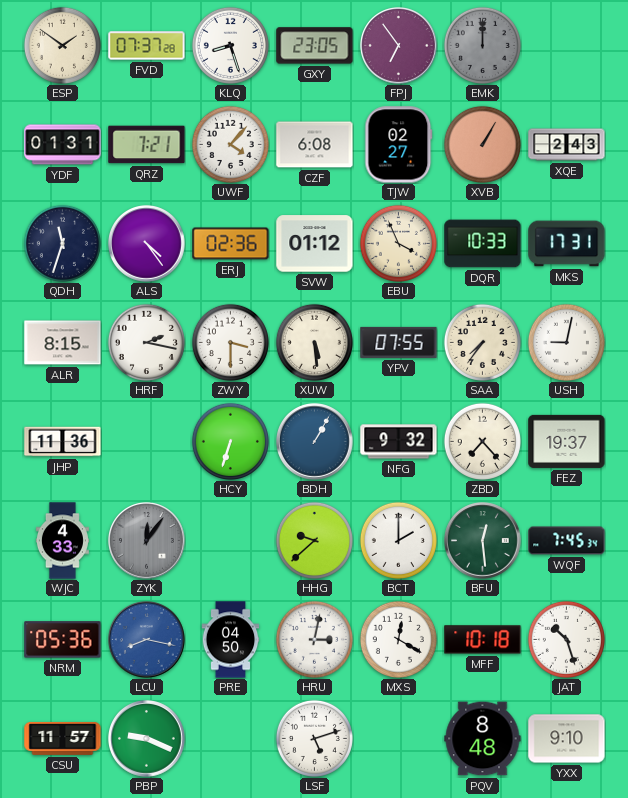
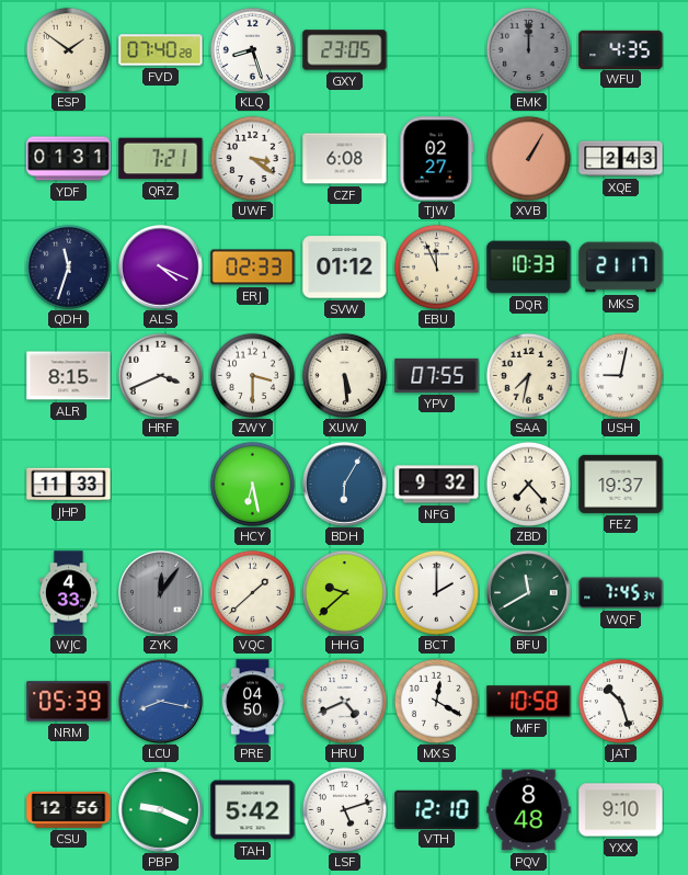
FVD: 07:37 -> 07:40
FPJ: 6:54 -> none
WFU: none -> 4:35
UWF: 4:07 -> 3:21
ALS: 4:24 -> 4:19
ERJ: 02:36 -> 02:33
EBU: 3:56 -> 11:56
MKS: 17:31 -> 21:17
HRF: 2:17 -> 3:41
SAA: 7:36 -> 7:32
JHP: 11:36 -> 11:33
HCY: 6:33 -> 6:28
BDH: 1:05 -> 6:05
VQC: none -> 1:38
BFU: 12:29 -> 11:40
NRM: 05:36 -> 05:39
HRU: 3:02 -> 4:41
MFF: 10:18 -> 10:58
CSU: 11:57 -> 12:56
TAH: none -> 5:42
VTH: none -> 12:10
